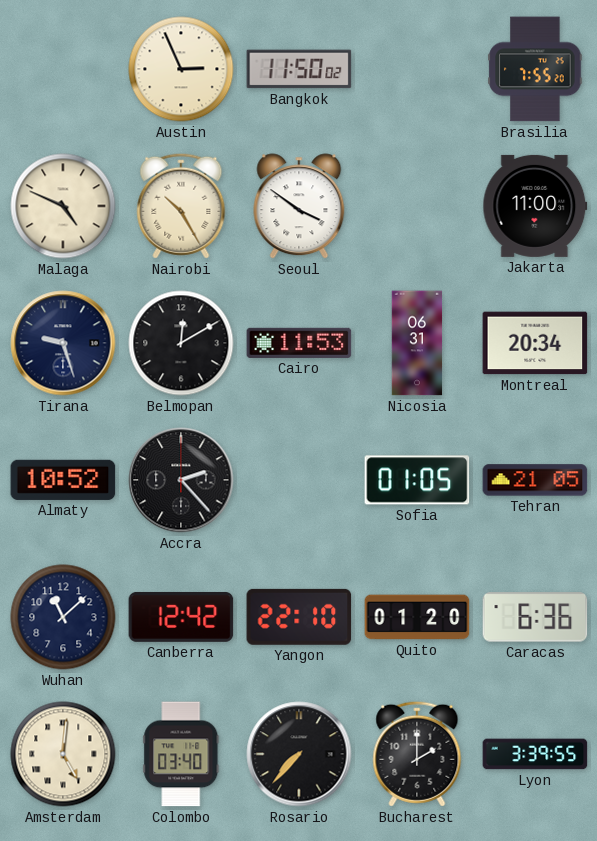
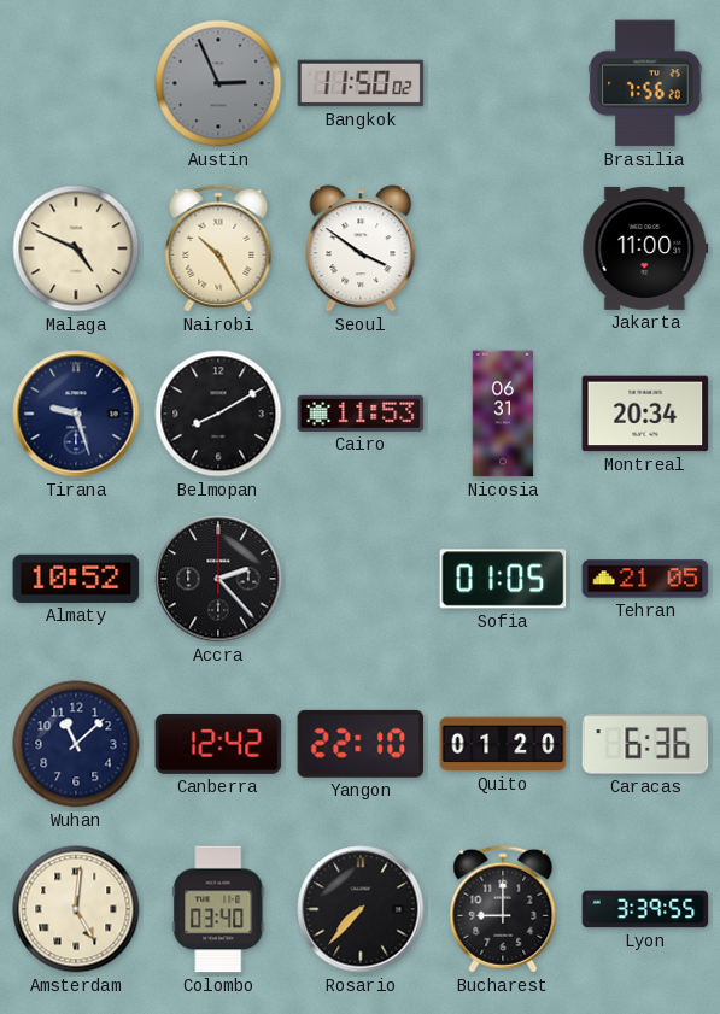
Austin dial: cream -> grey
Brasilia: 7:55 -> 7:56
Belmopan: 12:10 -> 8:10
Bucharest: 2:00 -> 9:00
